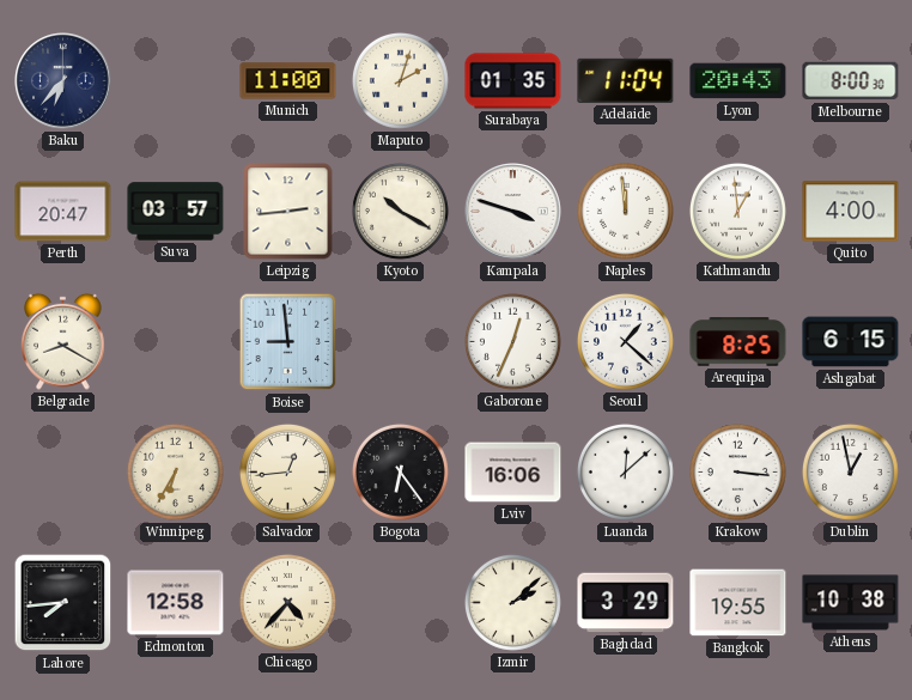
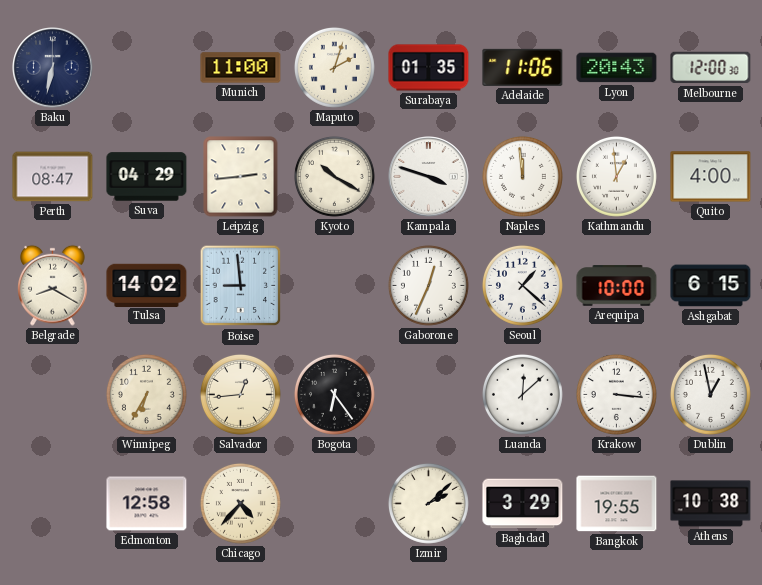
Baku: 6:37 -> 6:32
Adelaide: 11:04 -> 11:06
Melbourne: 8:00 -> 12:00
Perth: 20:47 -> 08:47
Suva: 03:57 -> 04:29
Tulsa: none -> 14:02
Arequipa: 8:25 -> 10:00
Lviv: 16:06 -> none
Lahore: 7:44 -> none
